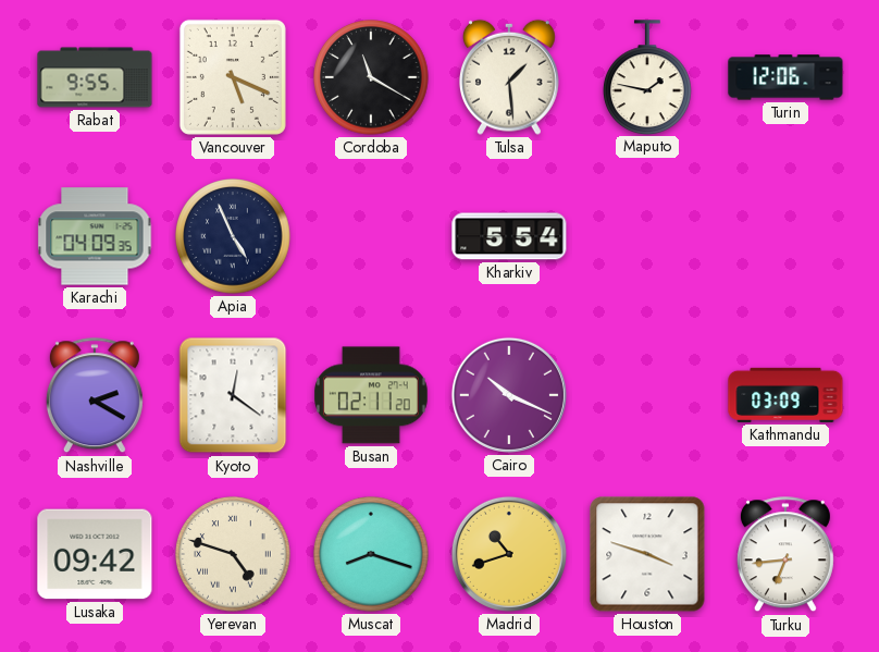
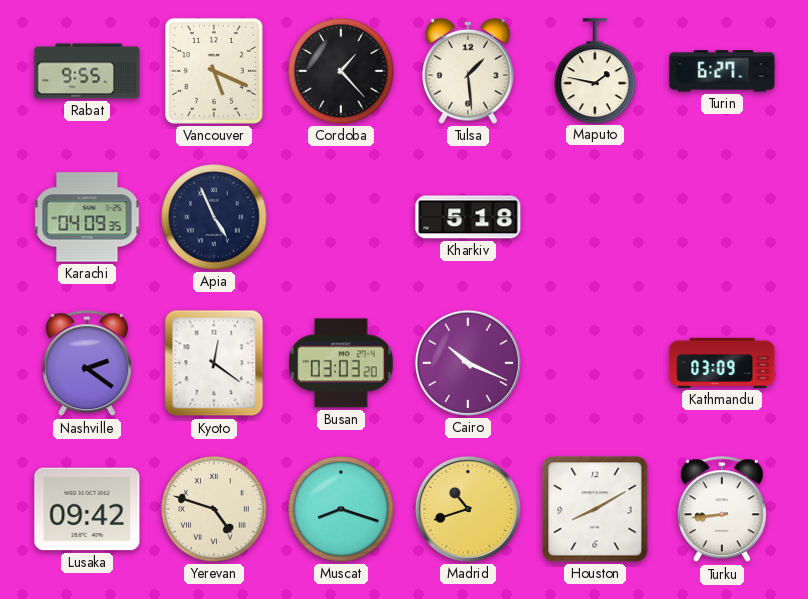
Cordoba: 11:20 -> 1:23
Turin: 12:06 -> 6:27
Kharkiv: 5:54 -> 5:18
Nashville: 2:20 -> 2:21
Busan: 02:11 -> 03:03
Houston: 3:48 -> 8:10
Turku: 6:44 -> 8:44
